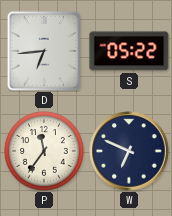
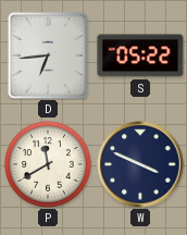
P: 11:36 -> 11:40
W: 6:49 -> 3:49
